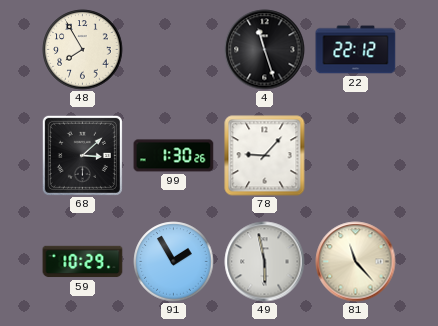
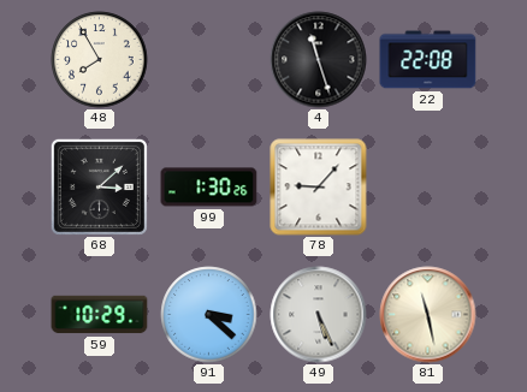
22: 22:12 -> 22:08
91: 1:55 -> 3:22
49: 5:58 -> 5:26
81: 11:23 -> 11:28
